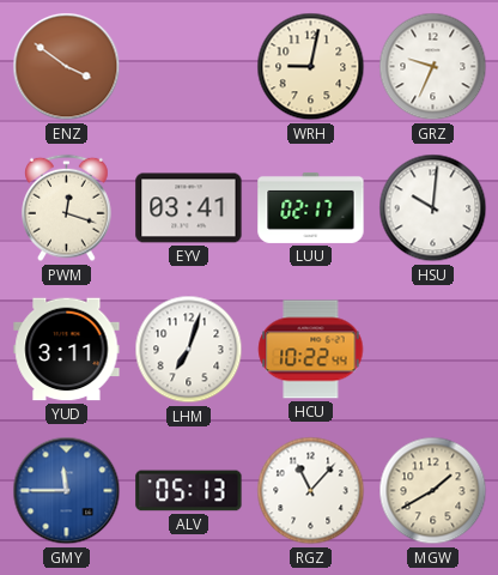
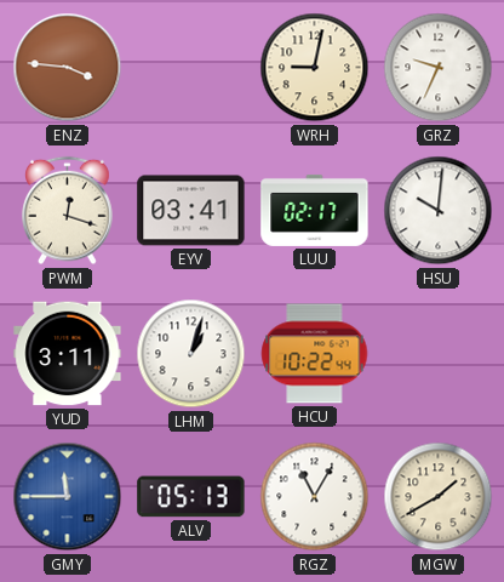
ENZ: 3:51 -> 3:46
LHM: 7:03 -> 1:03
RGZ: 11:07 -> 11:05
